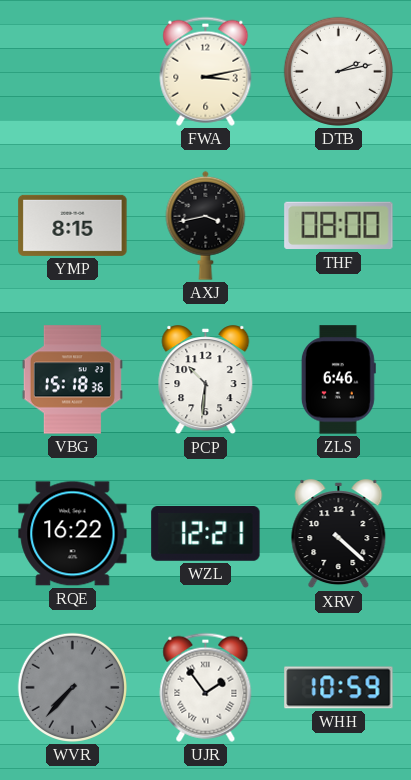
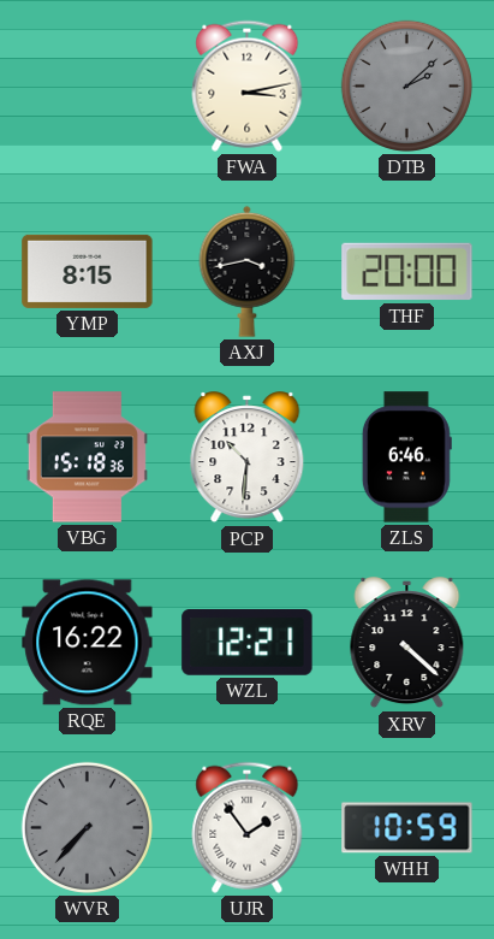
DTB: 2:13 -> 2:08
DTB dial: white -> grey
THF: 08:00 -> 20:00
